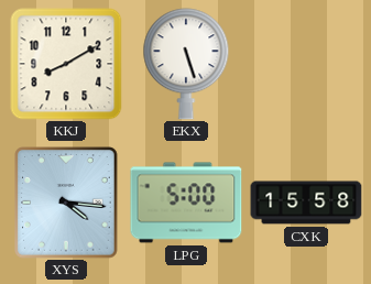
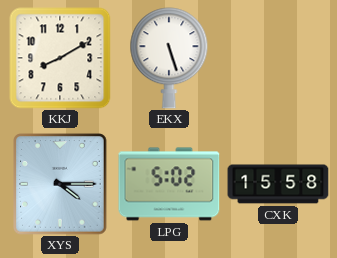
XYS: 4:16 -> 4:15
LPG: 5:00 -> 5:02
